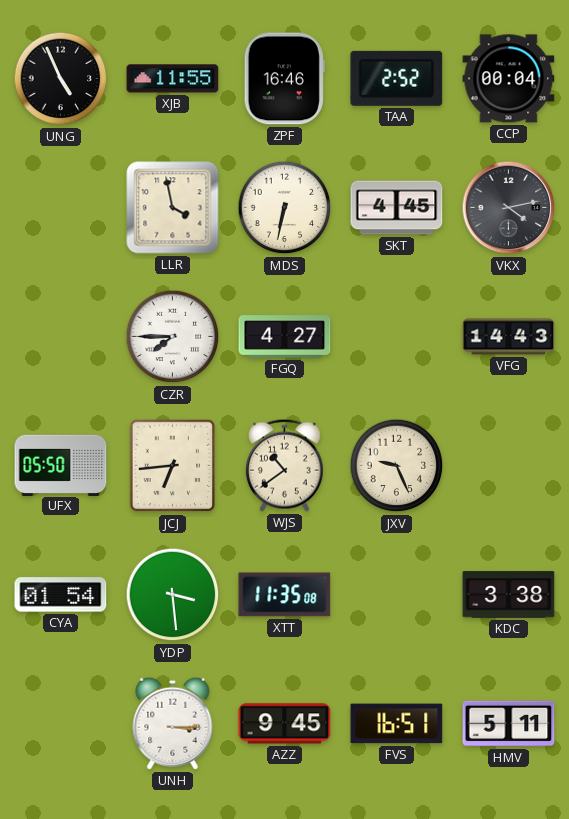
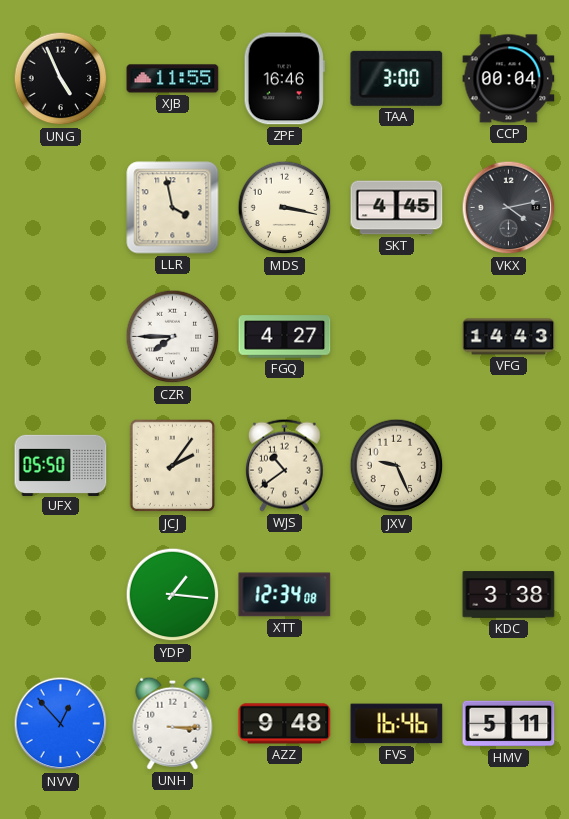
TAA: 2:52 -> 3:00
MDS: 6:32 -> 3:17
JCJ: 6:44 -> 2:06
CYA: 01:54 -> none
YDP: 3:29 -> 1:16
XTT: 11:35 -> 12:34
NVV: none -> 12:53
AZZ: 9:45 -> 9:48
FVS: 16:51 -> 16:46
